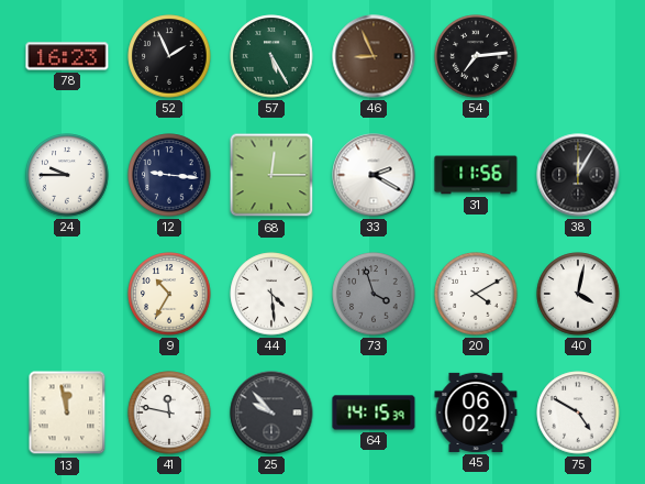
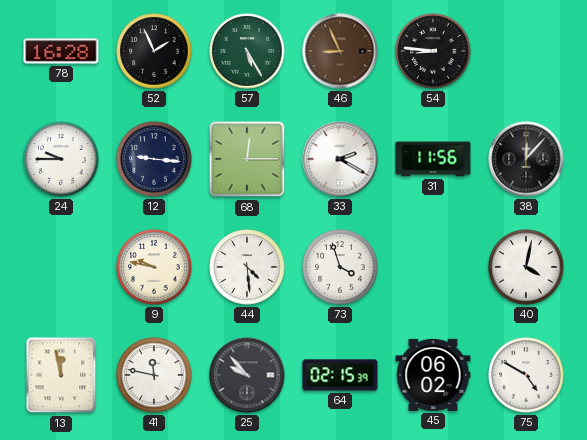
78: 16:23 -> 16:28
54: 7:14 -> 8:46
38: 12:05 -> 12:07
9: 10:35 -> 9:47
73 dial: grey -> white
20: 4:10 -> none
64: 14:15 -> 02:15
